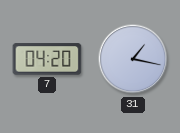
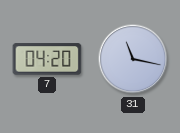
31: 1:17 -> 11:17
